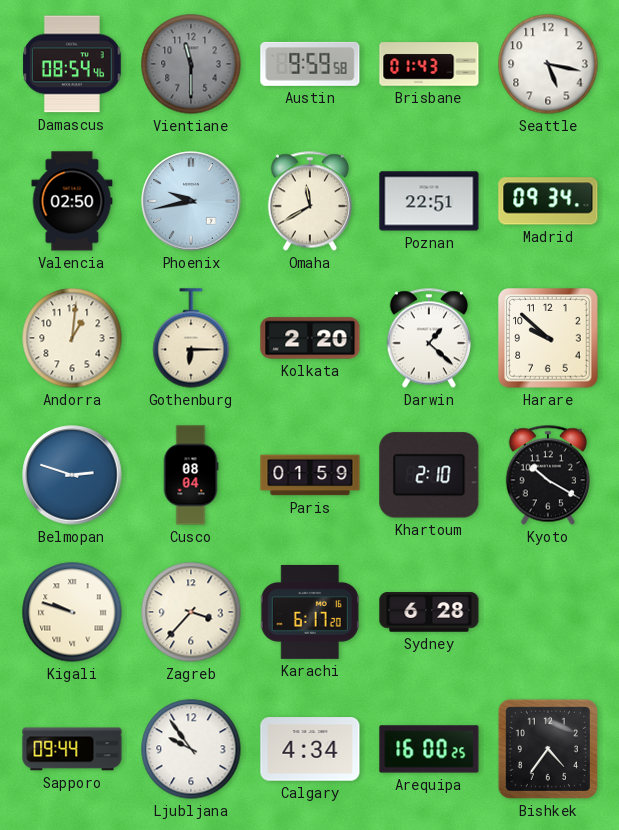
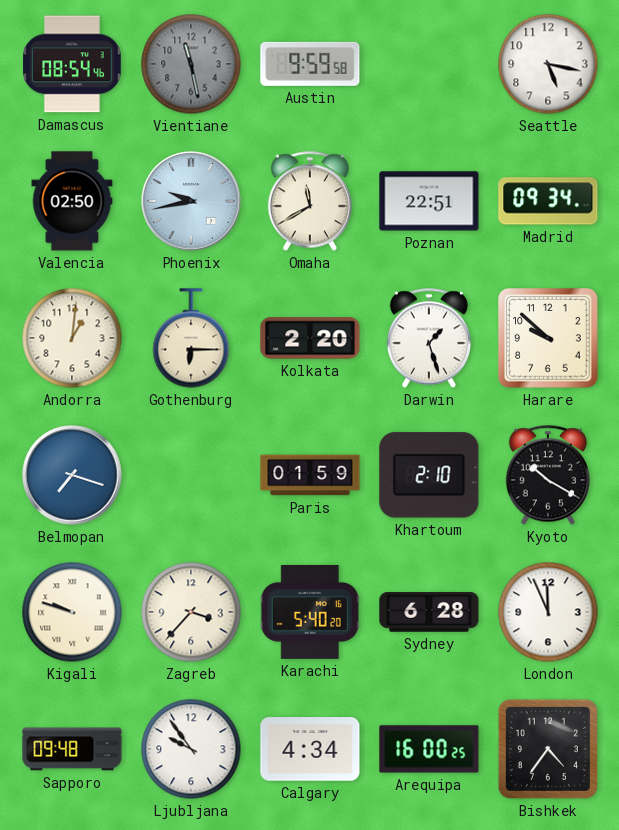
Vientiane: 11:30 -> 11:28
Brisbane: 01:43 -> none
Darwin: 1:22 -> 1:27
Belmopan: 2:48 -> 7:18
Cusco: 08:04 -> none
Karachi: 6:17 -> 5:40
London: none -> 11:56
Sapporo: 09:44 -> 09:48
